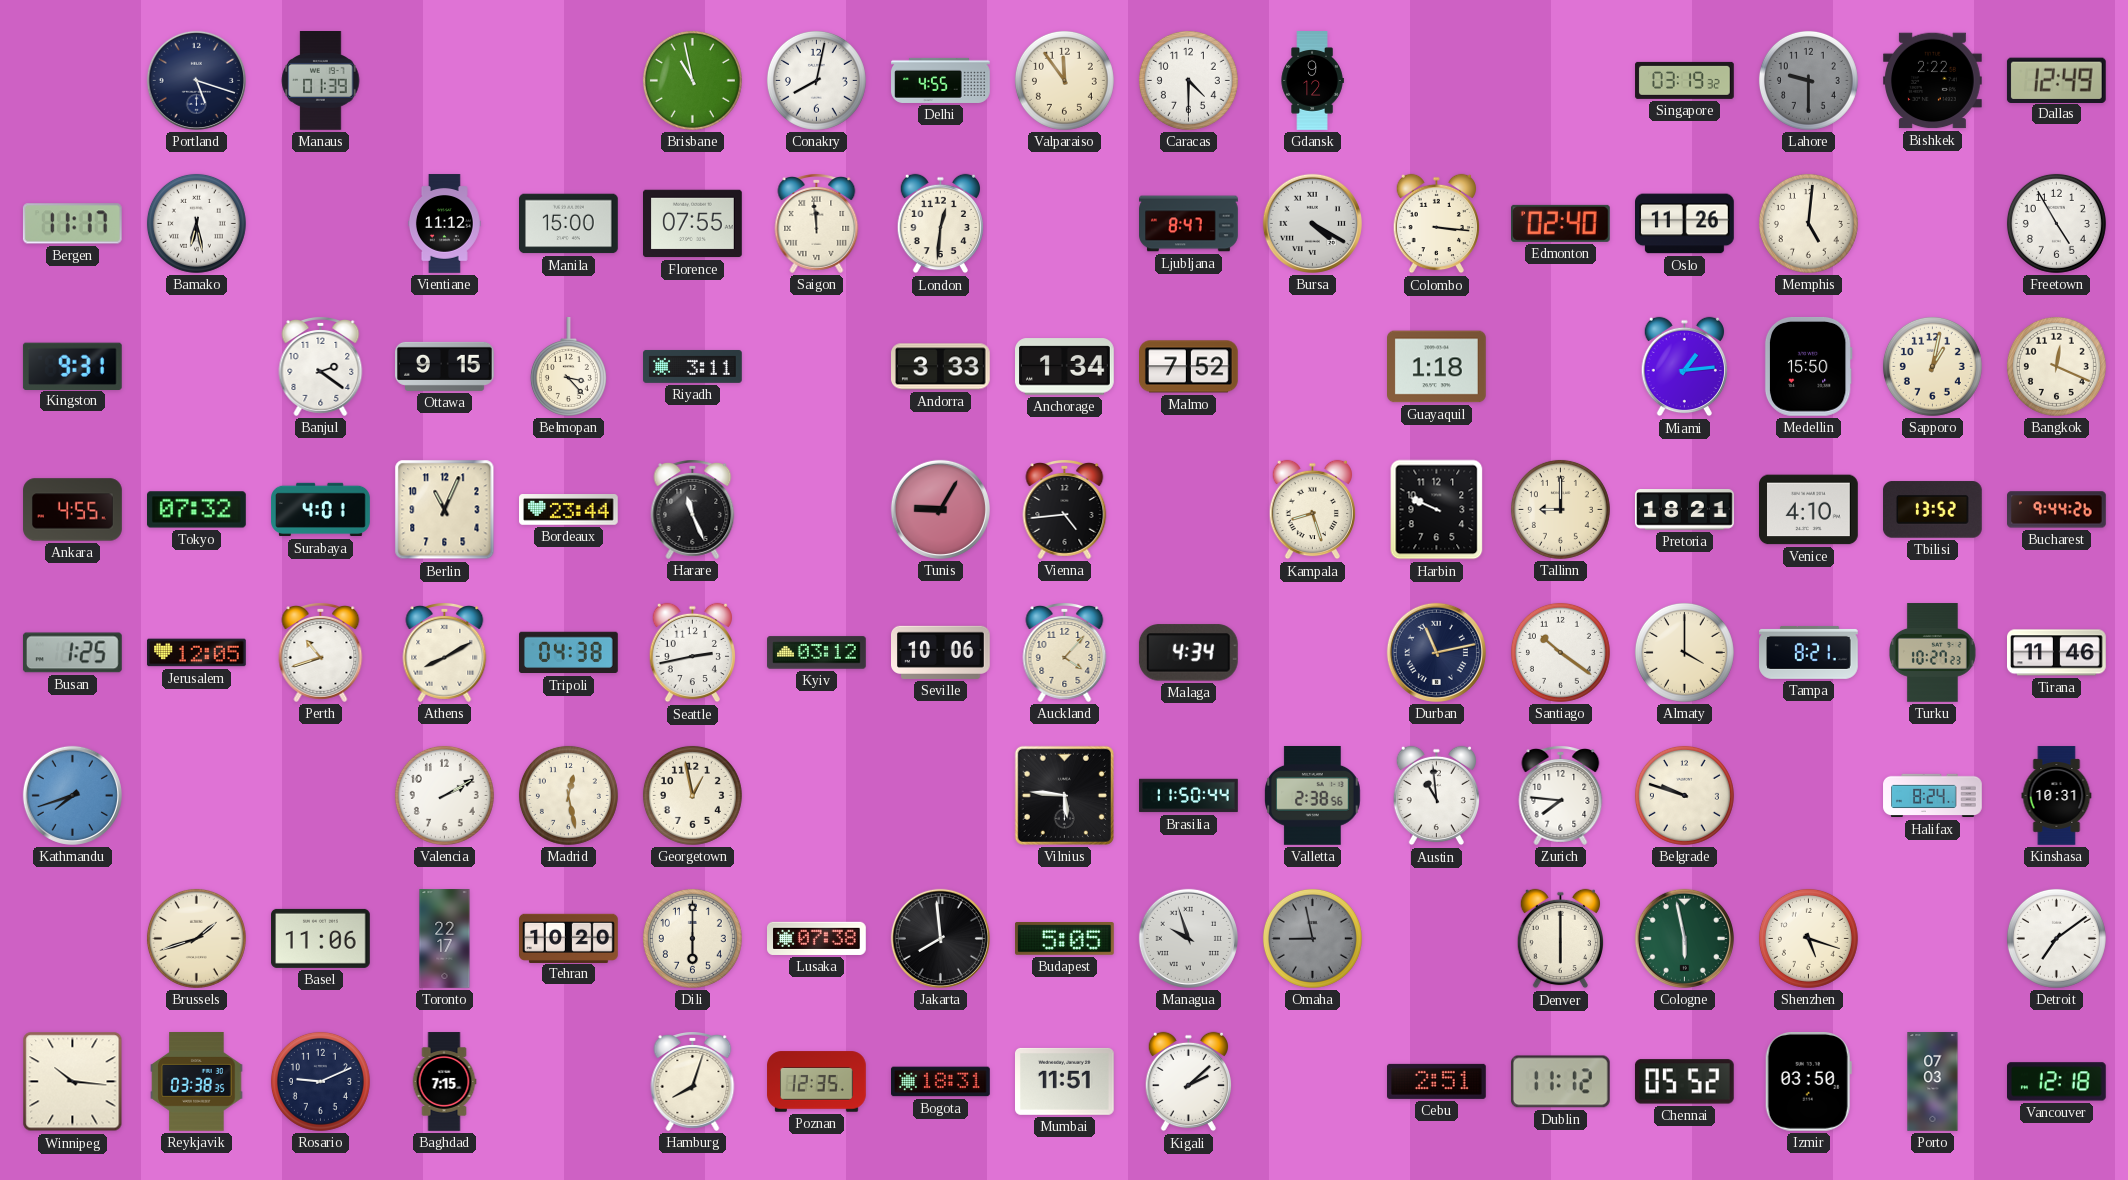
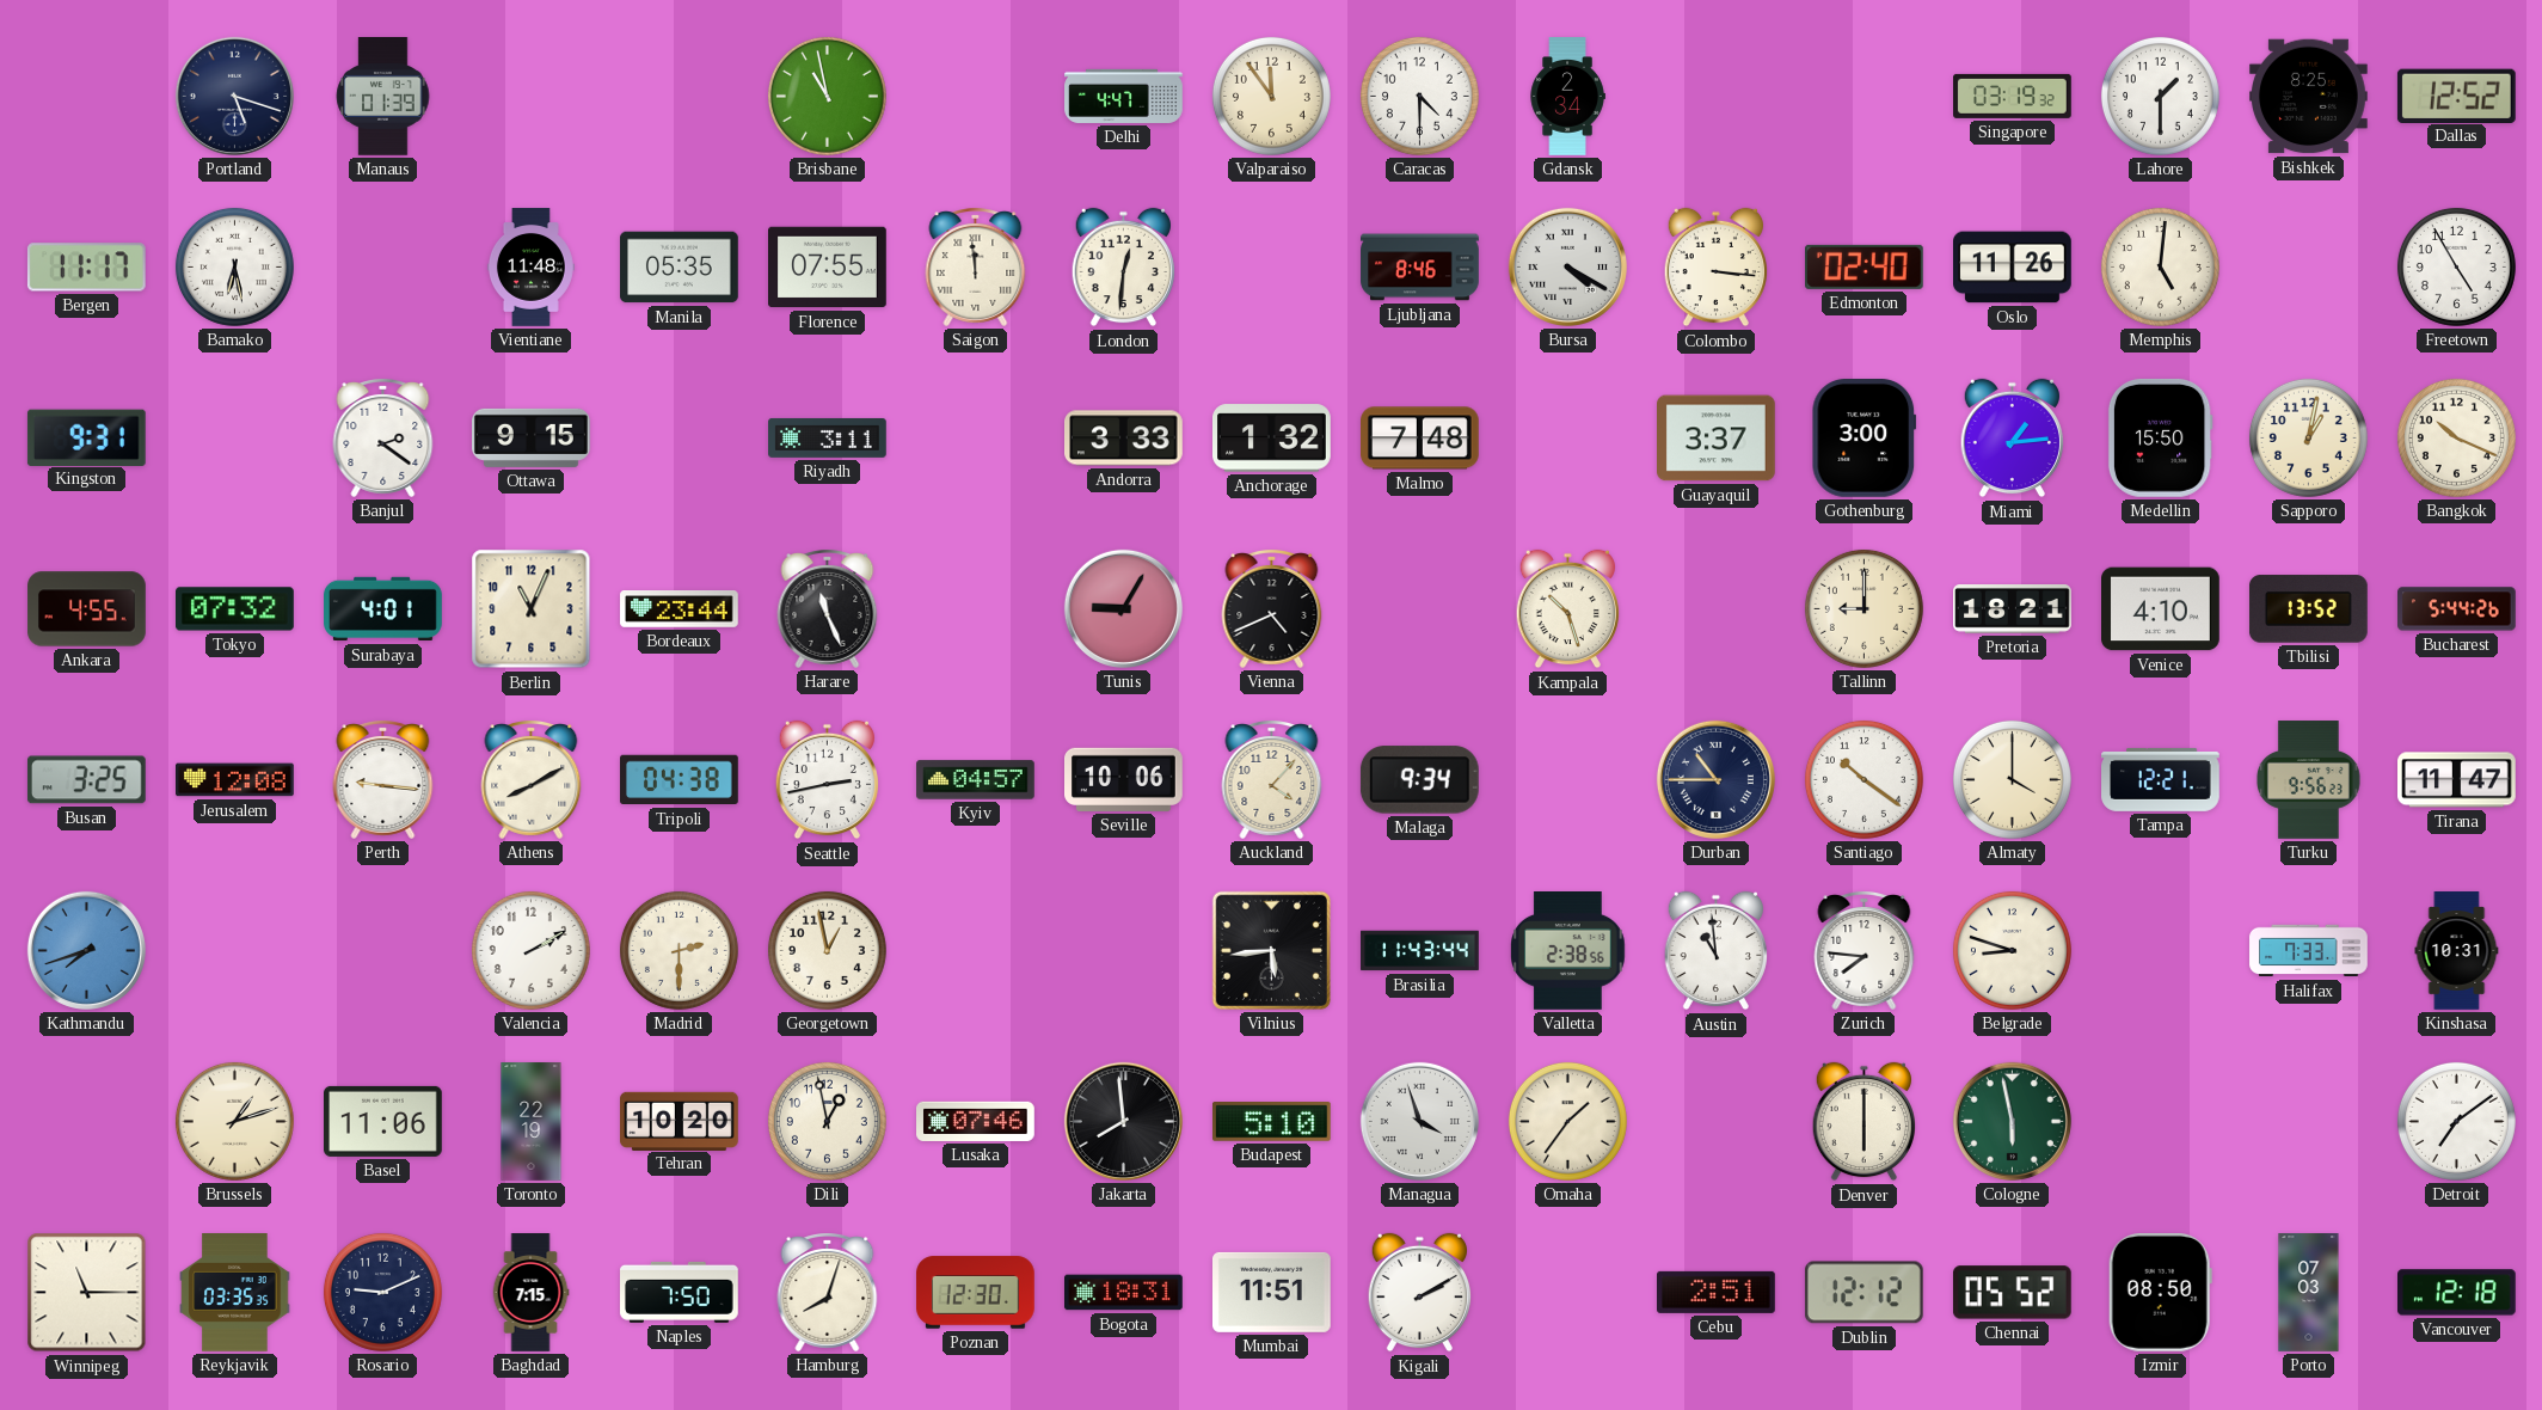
Conakry: 8:02 -> none
Delhi: 4:55 -> 4:47
Gdansk: 9:12 -> 2:34
Lahore: 9:30 -> 1:30
Lahore dial: grey -> white
Bishkek: 2:22 -> 8:25
Dallas: 12:49 -> 12:52
Vientiane: 11:12 -> 11:48
Manila: 15:00 -> 05:35
Ljubljana: 8:47 -> 8:46
Belmopan: 3:23 -> none
Anchorage: 1:34 -> 1:32
Malmo: 7:52 -> 7:48
Guayaquil: 1:18 -> 3:37
Gothenburg: none -> 3:00
Bangkok: 12:19 -> 10:19
Vienna: 4:44 -> 4:41
Kampala: 8:27 -> 10:27
Harbin: 9:49 -> none
Bucharest: 9:44 -> 5:44
Busan: 1:25 -> 3:25
Jerusalem: 12:05 -> 12:08
Perth: 10:42 -> 9:16
Kyiv: 03:12 -> 04:57
Malaga: 4:34 -> 9:34
Durban: 11:13 -> 10:45
Tampa: 8:21 -> 12:21
Turku: 10:27 -> 9:56
Tirana: 11:46 -> 11:47
Madrid: 12:28 -> 2:30
Vilnius: 5:46 -> 5:44
Brasilia: 11:50 -> 11:43
Belgrade: 9:48 -> 8:48
Halifax: 8:24 -> 7:33
Brussels: 1:42 -> 1:12
Toronto: 22:17 -> 22:19
Dili: 6:00 -> 12:58
Lusaka: 07:38 -> 07:46
Budapest: 5:05 -> 5:10
Managua: 9:57 -> 3:57
Omaha: 8:58 -> 1:36
Omaha dial: grey -> cream
Shenzhen: 5:18 -> none
Winnipeg: 10:16 -> 11:15
Reykjavik: 03:38 -> 03:35
Naples: none -> 7:50
Poznan: 12:35 -> 12:30
Kigali: 2:08 -> 2:10
Dublin: 11:12 -> 12:12
Izmir: 03:50 -> 08:50
